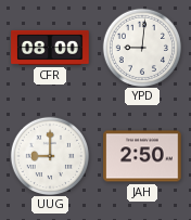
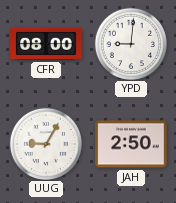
UUG: 9:00 -> 9:05
